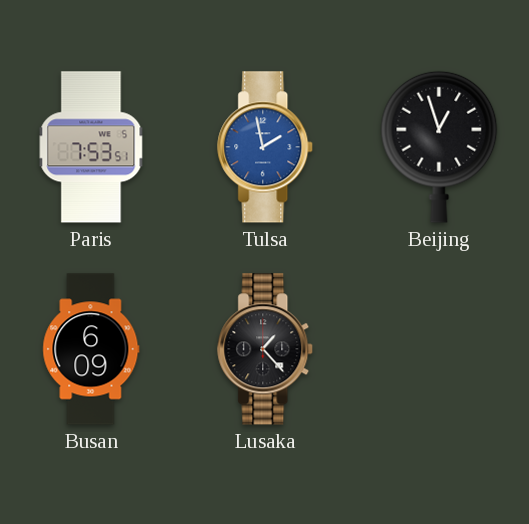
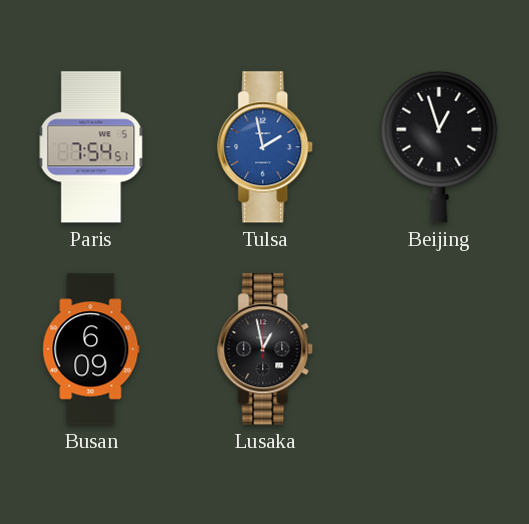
Paris: 7:53 -> 7:54
Lusaka: 1:23 -> 12:58
